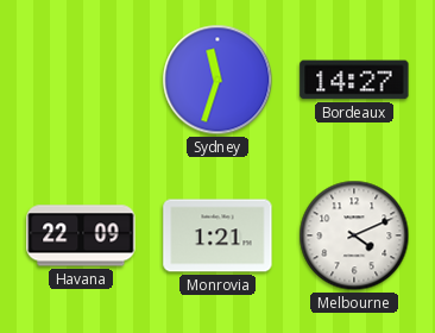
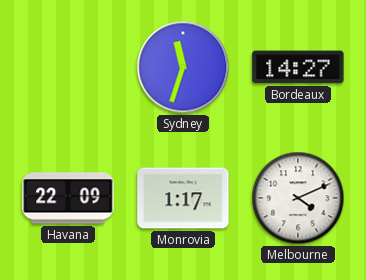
Monrovia: 1:21 -> 1:17
